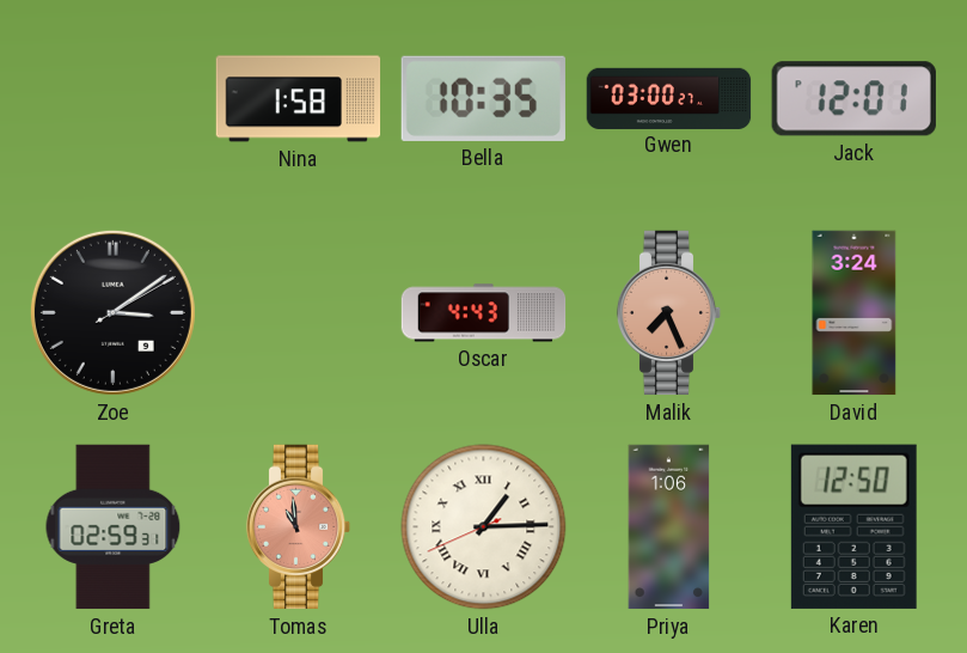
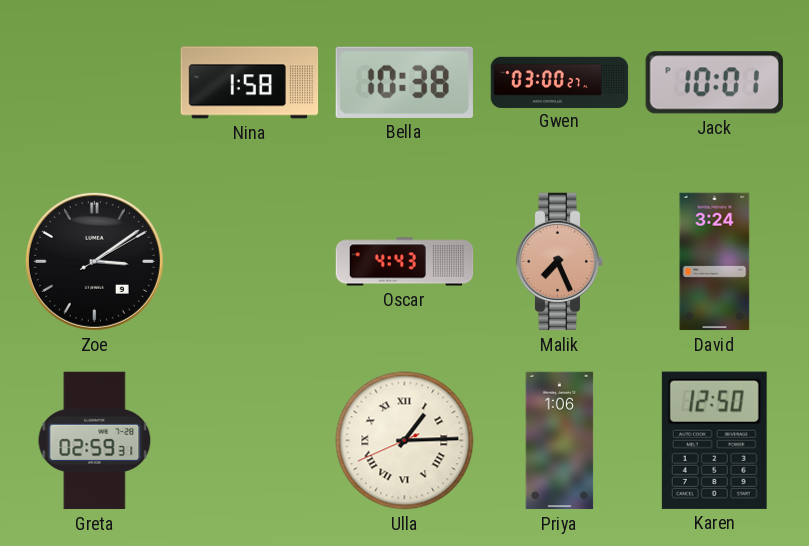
Bella: 10:35 -> 10:38
Jack: 12:01 -> 10:01
Tomas: 10:59 -> none
